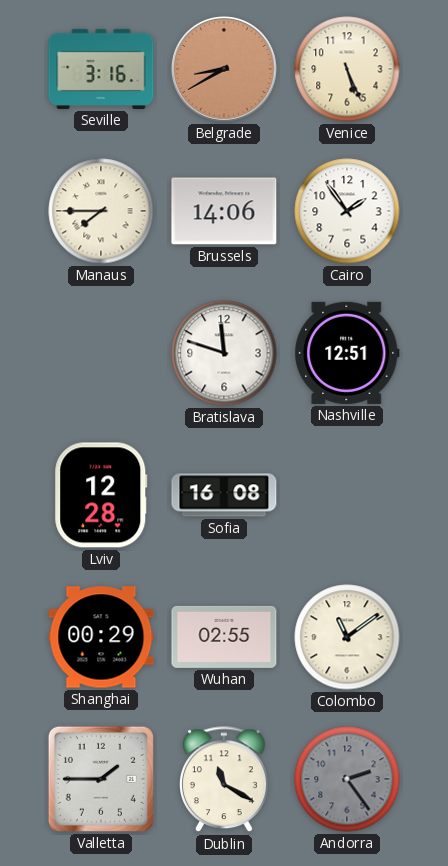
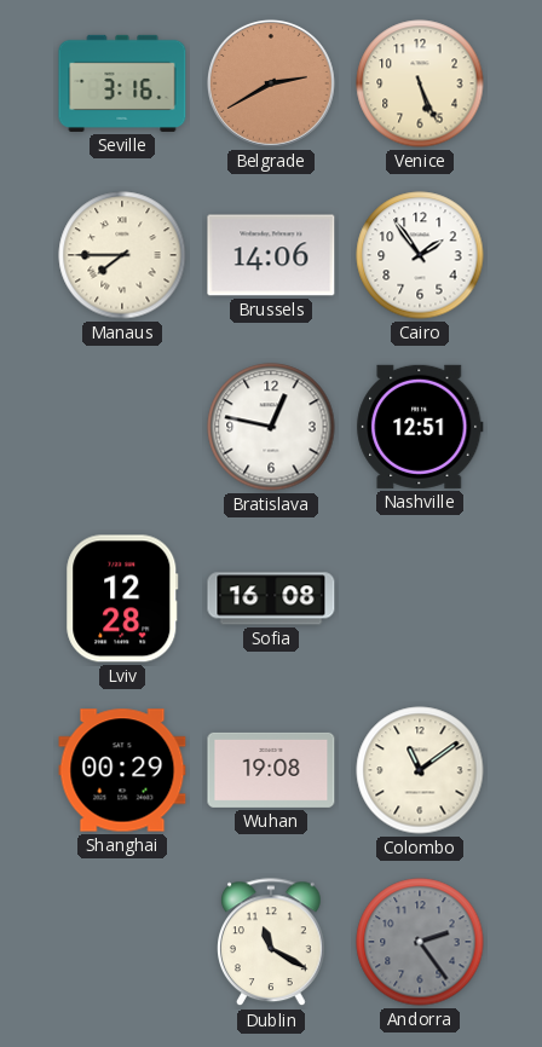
Belgrade: 8:40 -> 2:40
Bratislava: 11:48 -> 12:47
Wuhan: 02:55 -> 19:08
Valletta: 1:45 -> none
